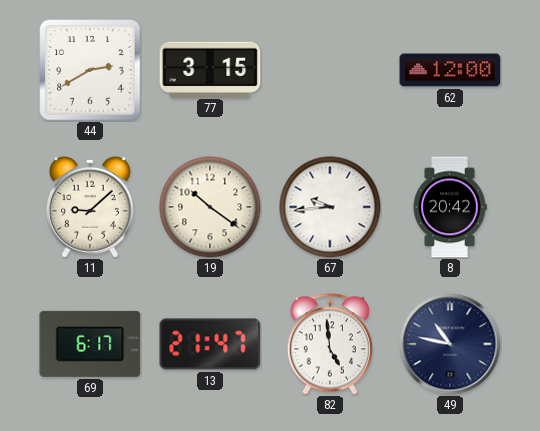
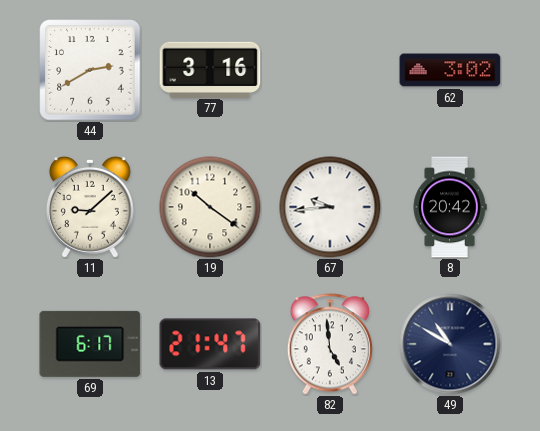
77: 3:15 -> 3:16
62: 12:00 -> 3:02
49: 10:47 -> 10:50
